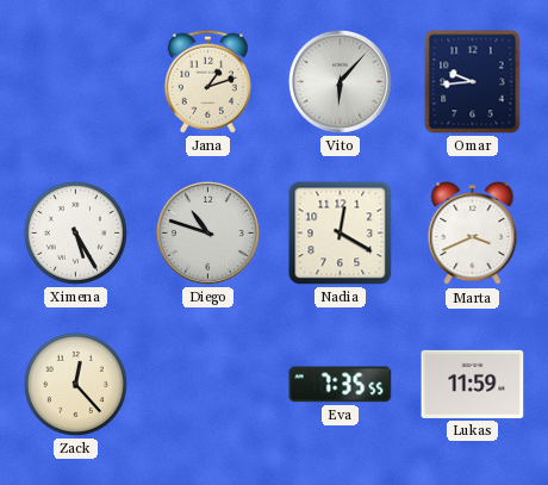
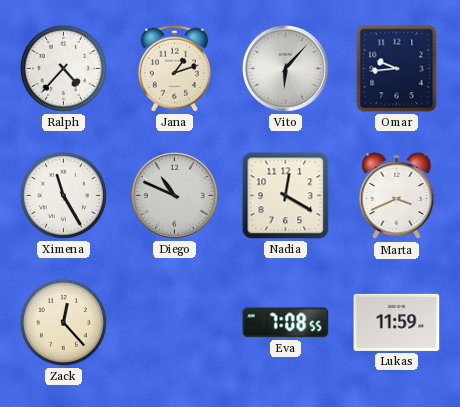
Ralph: none -> 4:37
Ximena: 5:25 -> 11:25
Diego: 10:48 -> 10:49
Eva: 7:35 -> 7:08
